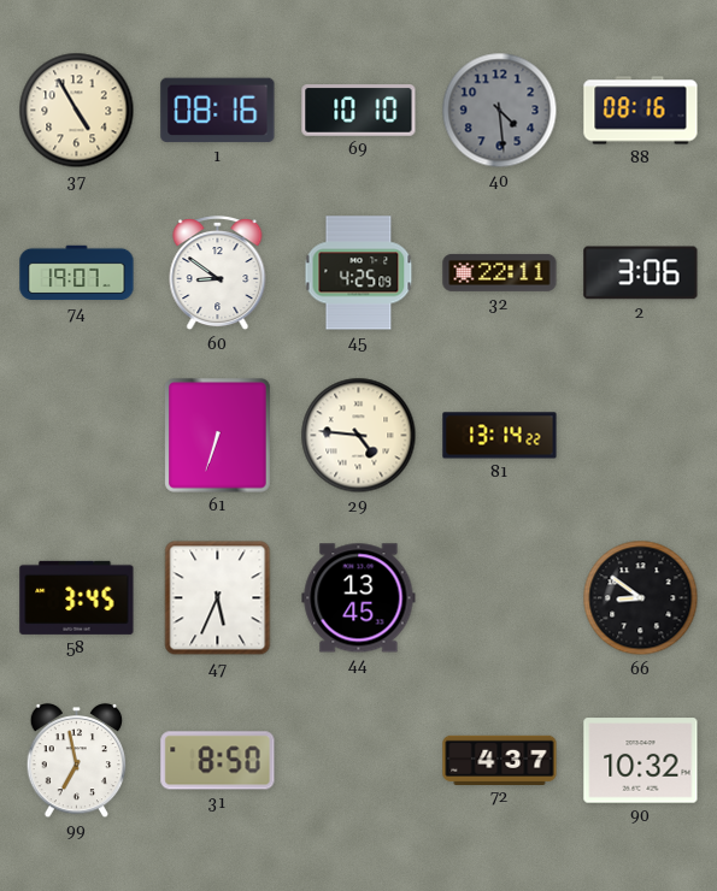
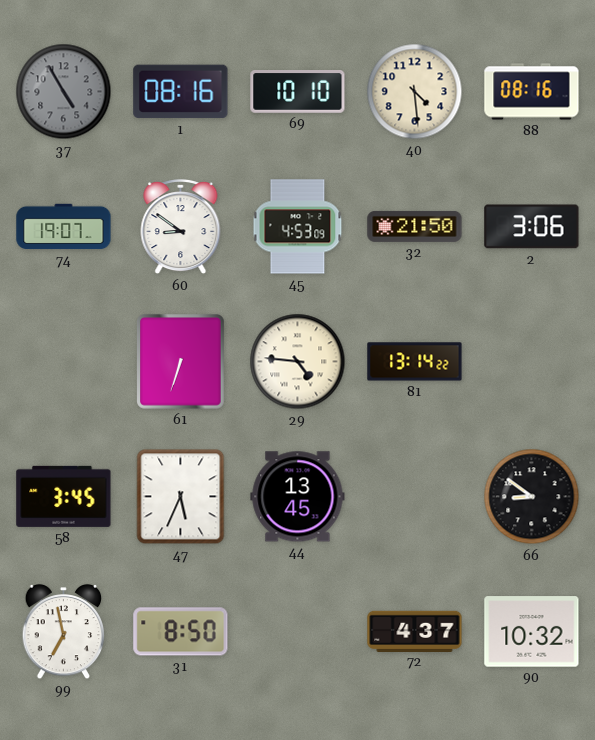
37 dial: cream -> grey
40 dial: grey -> cream
45: 4:25 -> 4:53
32: 22:11 -> 21:50
